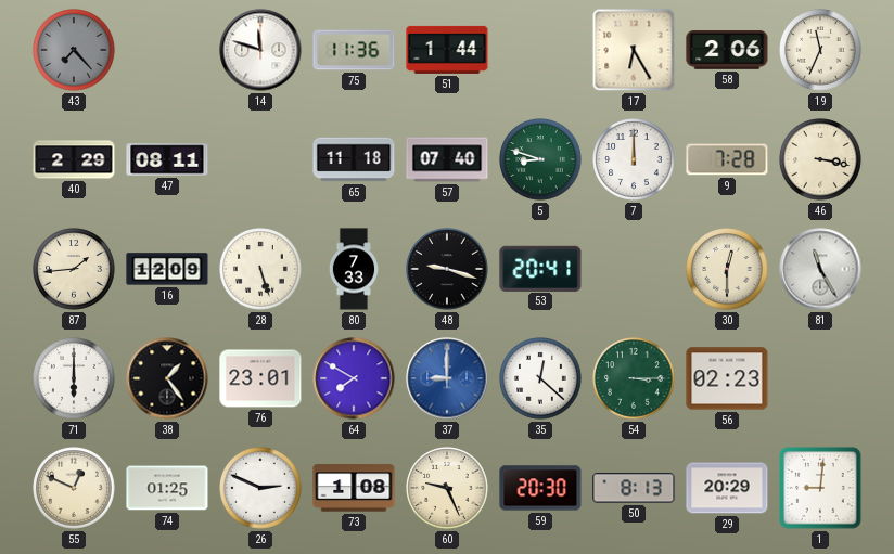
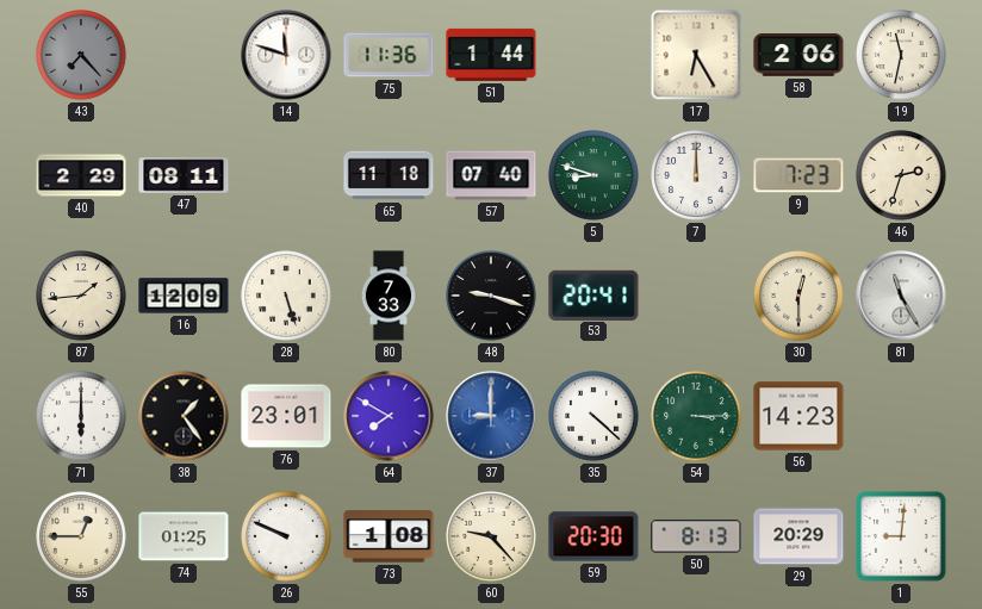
19: 11:34 -> 11:32
9: 7:28 -> 7:23
46: 3:17 -> 2:33
35: 12:22 -> 4:22
56: 02:23 -> 14:23
55: 12:49 -> 12:45
26: 2:49 -> 9:49
60: 9:26 -> 9:23
